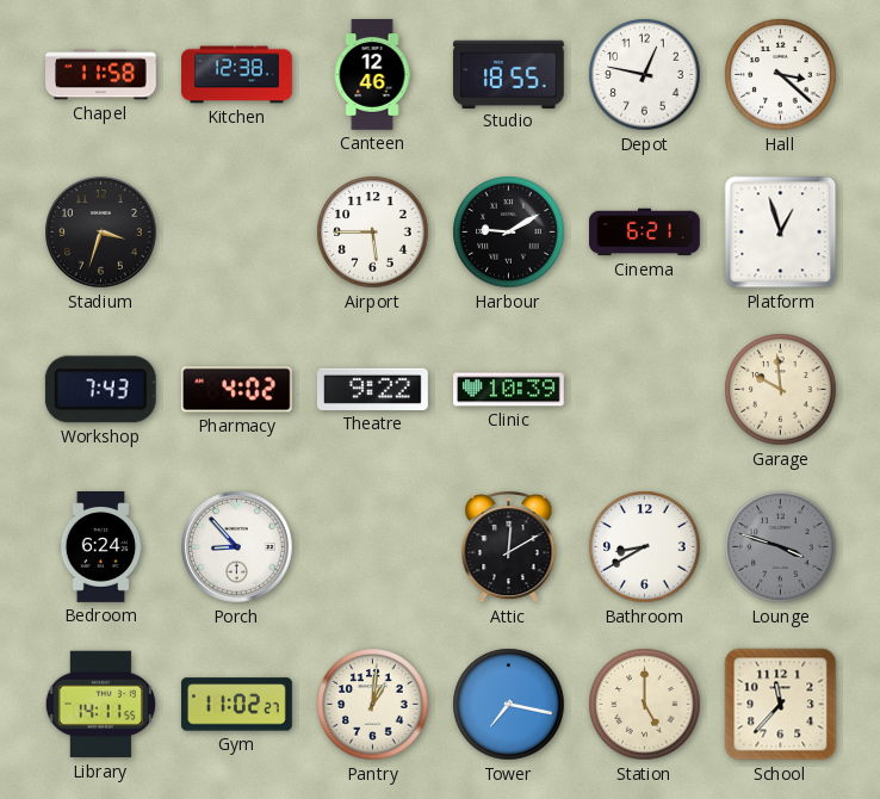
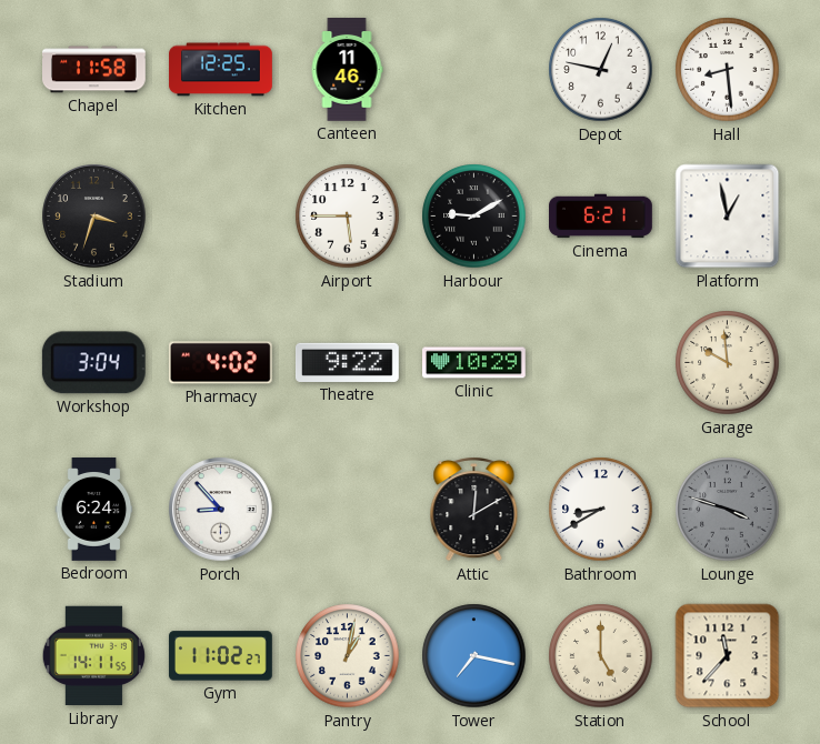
Kitchen: 12:38 -> 12:25
Canteen: 12:46 -> 11:46
Studio: 18:55 -> none
Hall: 3:22 -> 8:29
Platform: 12:57 -> 12:58
Workshop: 7:43 -> 3:04
Clinic: 10:39 -> 10:29
Pantry: 1:01 -> 1:02
